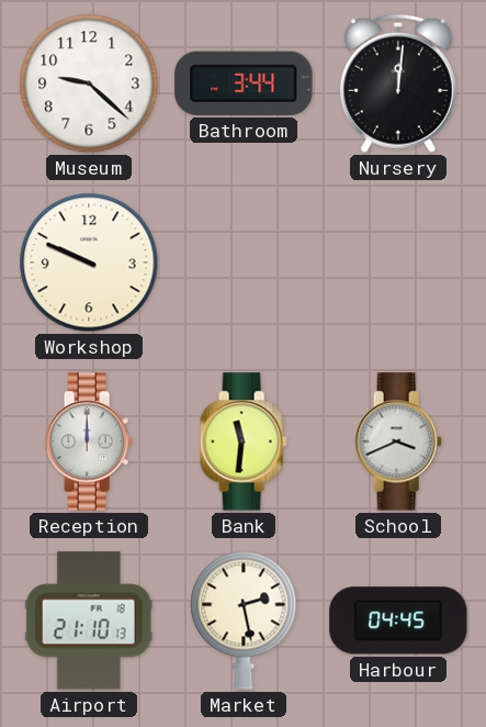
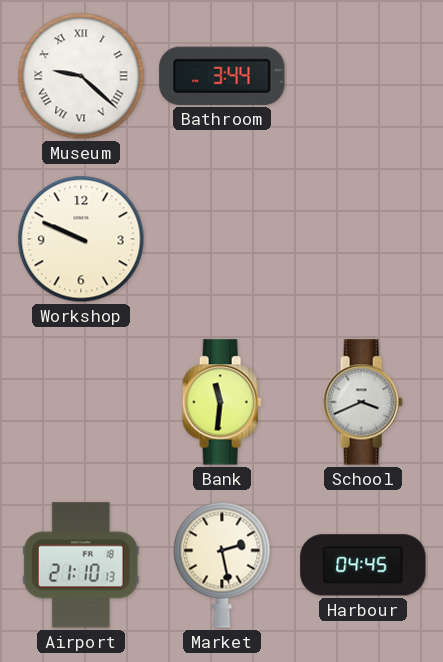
Museum numerals: Arabic -> Roman
Nursery: 12:01 -> none
Reception: 12:00 -> none
